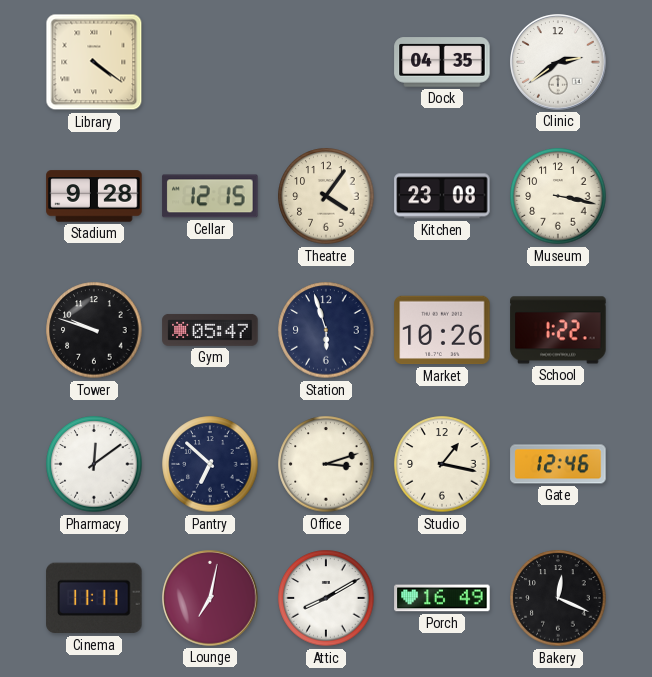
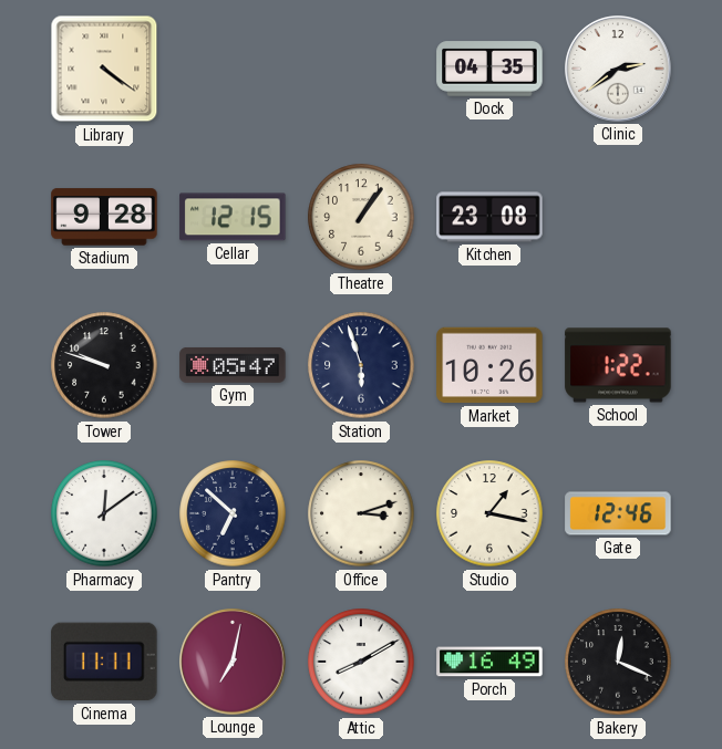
Theatre: 4:06 -> 1:06
Museum: 3:17 -> none
